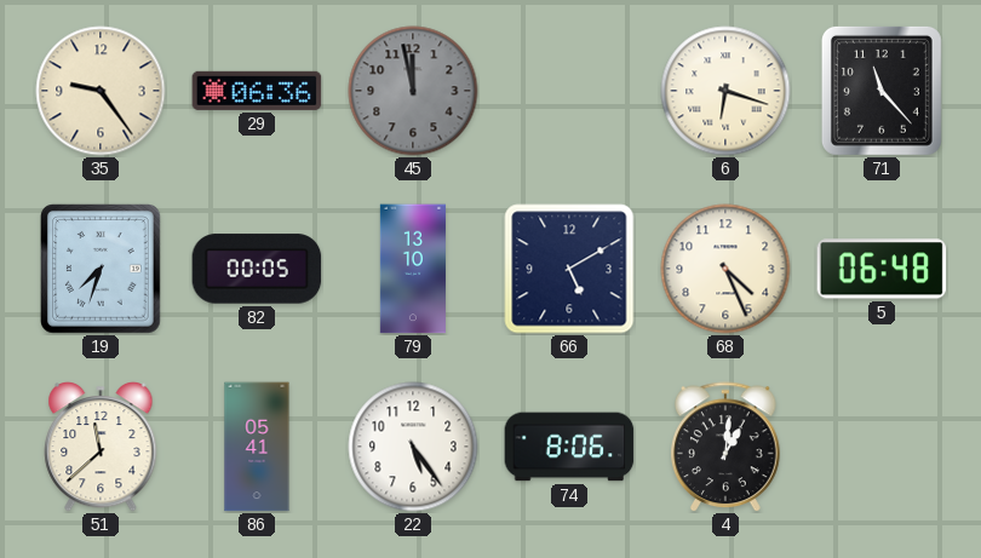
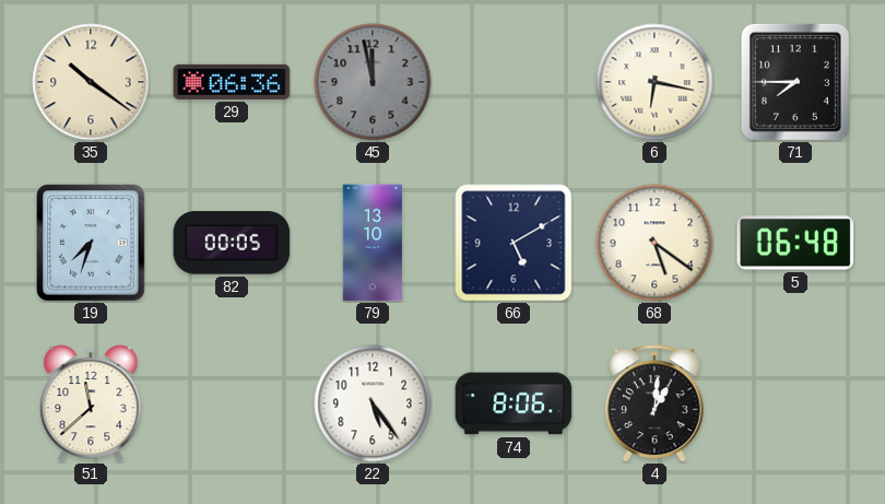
35: 9:24 -> 10:21
6: 6:18 -> 6:17
71: 11:23 -> 7:45
68: 4:26 -> 5:21
86: 05:41 -> none
